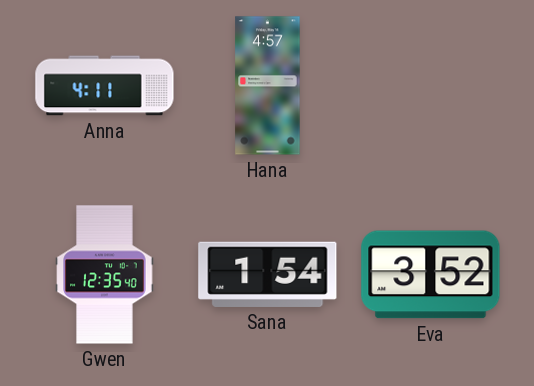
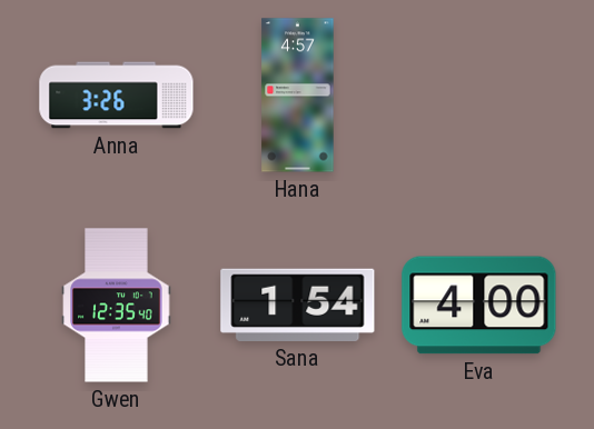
Anna: 4:11 -> 3:26
Eva: 3:52 -> 4:00
